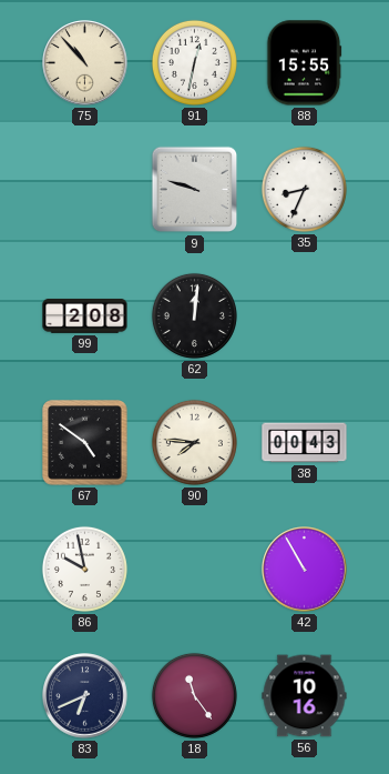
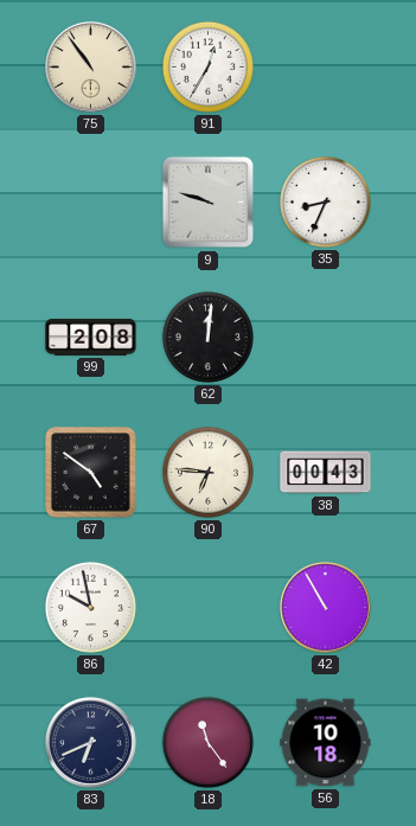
75: 10:53 -> 10:54
91: 12:32 -> 12:35
88: 15:55 -> none
90: 7:46 -> 6:46
56: 10:16 -> 10:18
